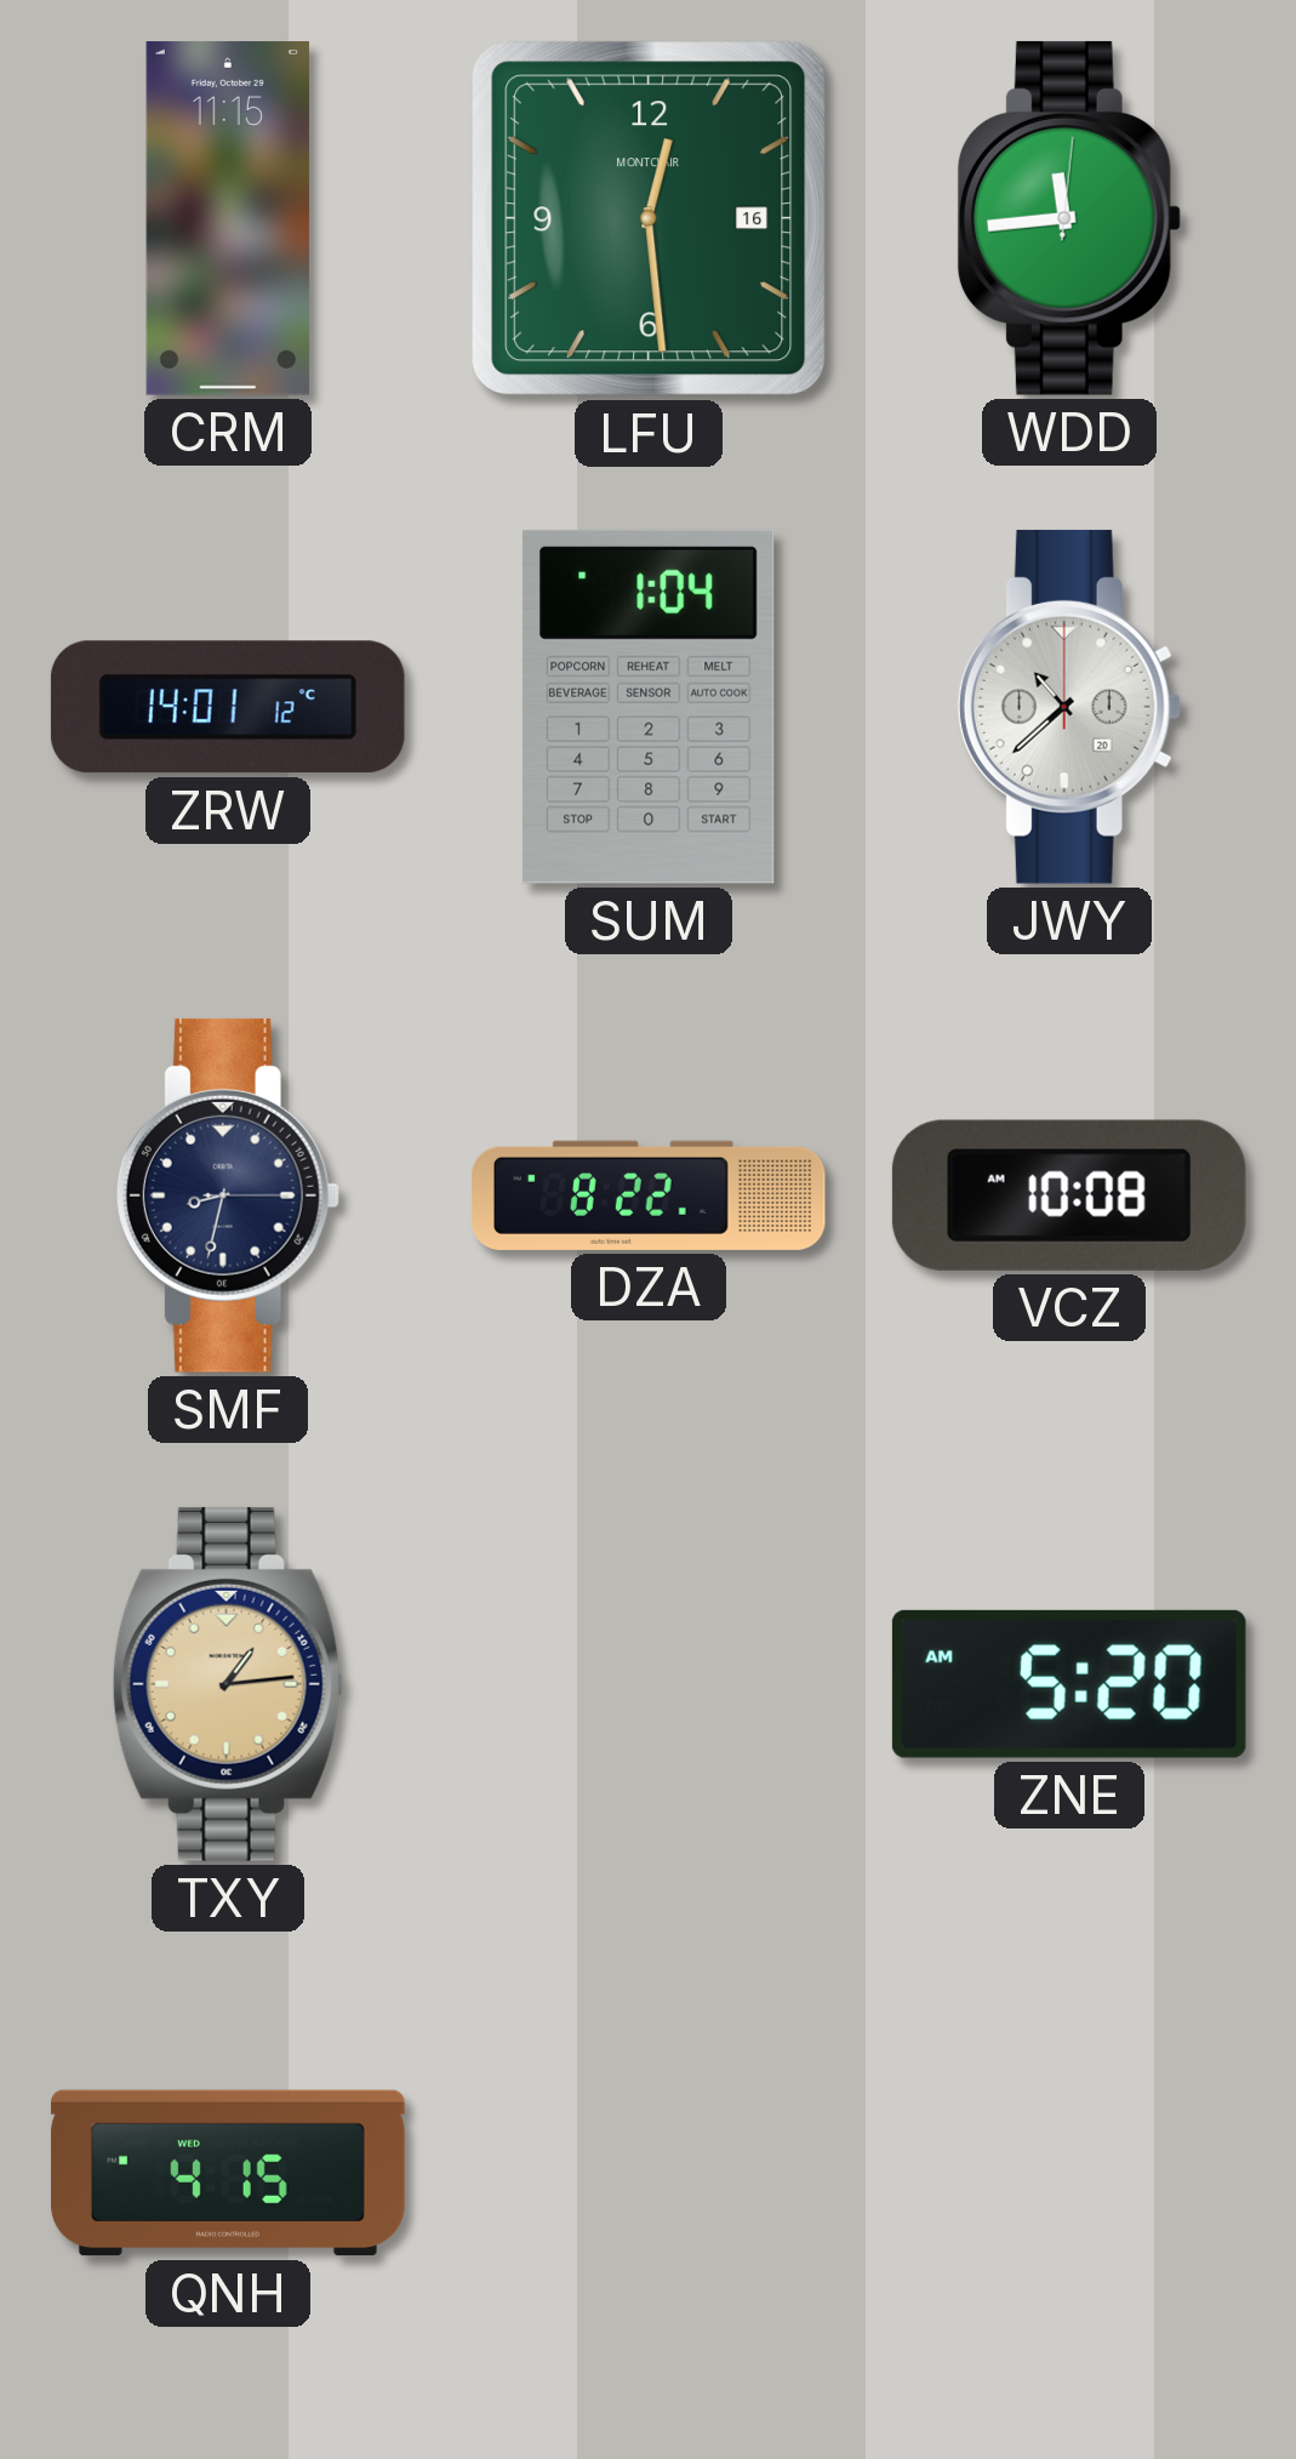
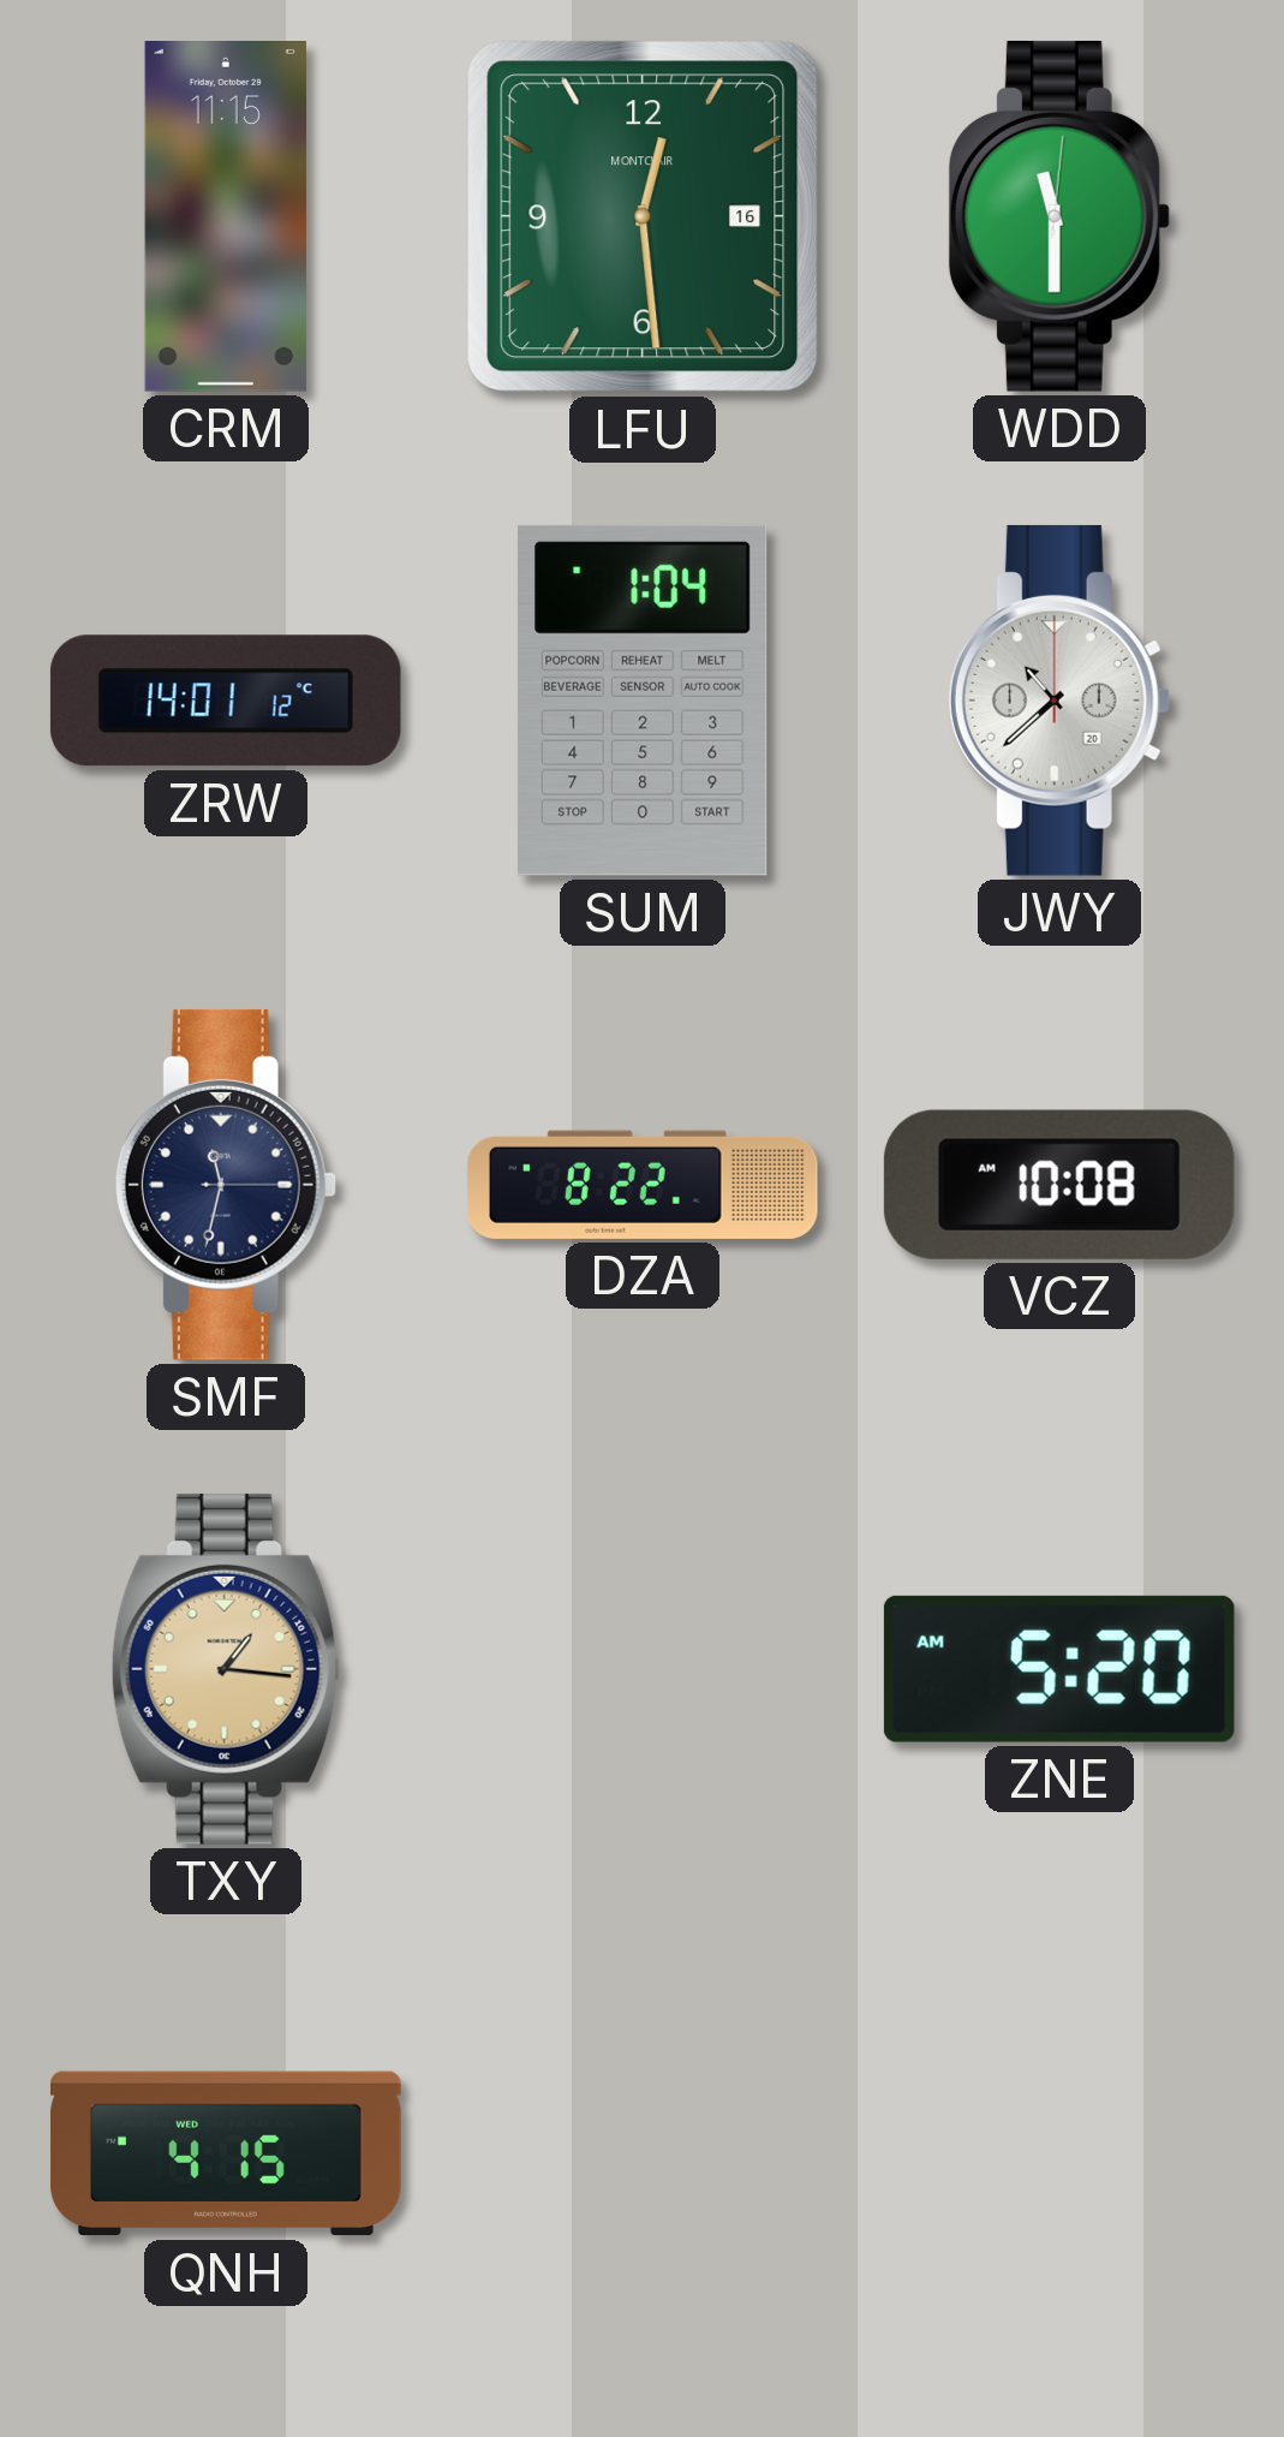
WDD: 11:44 -> 11:30
SMF: 8:32 -> 11:32
TXY: 1:14 -> 1:16
